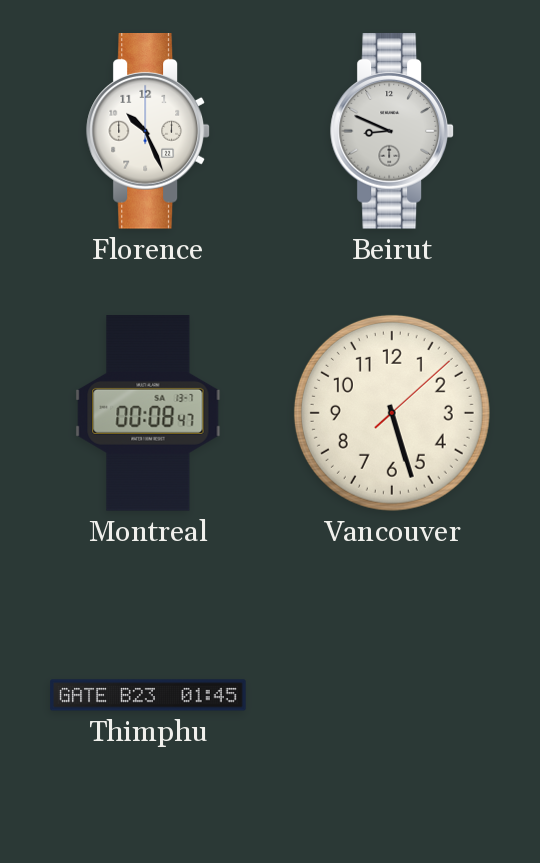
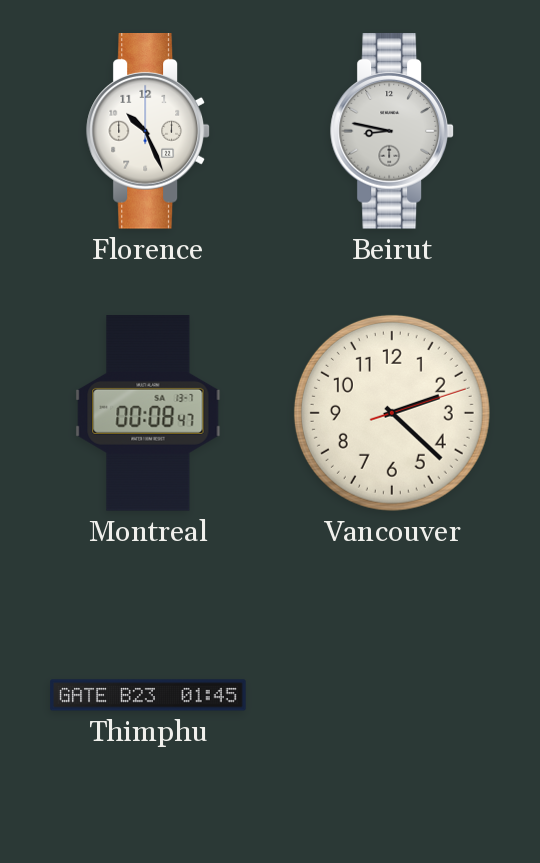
Beirut: 8:49 -> 8:47
Vancouver: 5:27 -> 2:22
